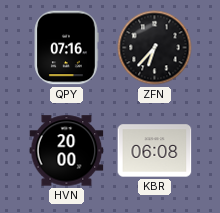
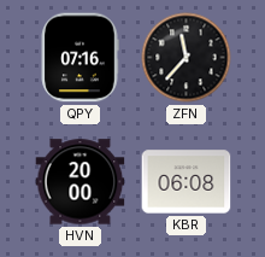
ZFN: 6:37 -> 11:37
